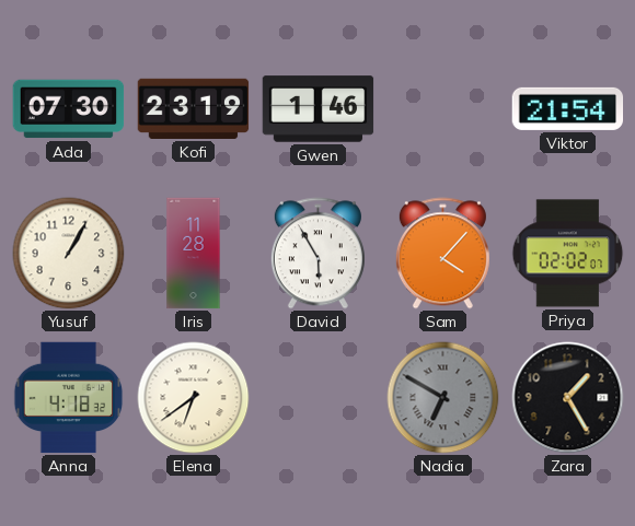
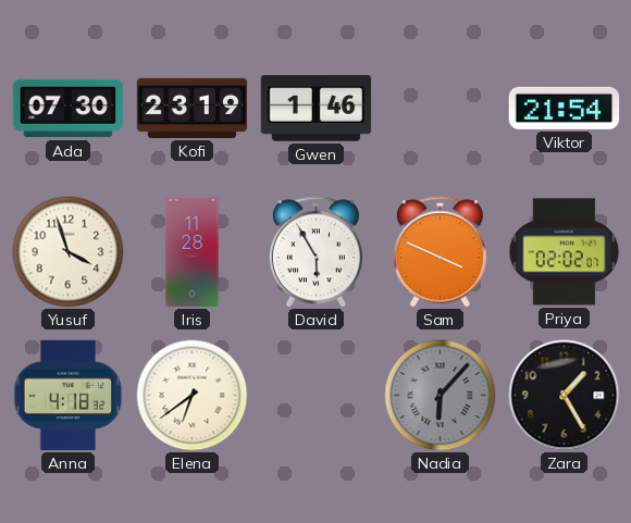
Yusuf: 1:05 -> 3:57
Sam: 4:07 -> 3:49
Nadia: 6:50 -> 6:07
